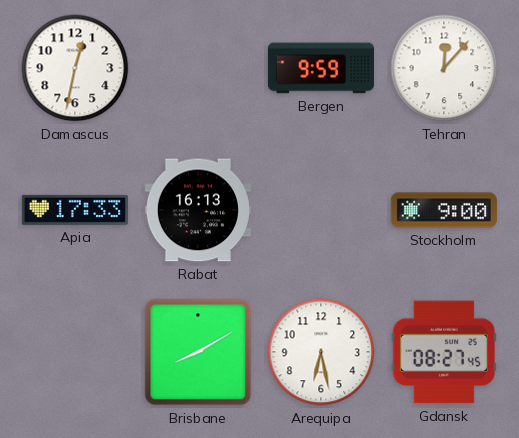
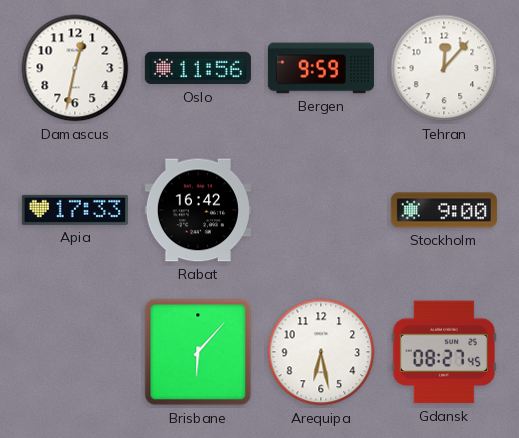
Oslo: none -> 11:56
Rabat: 16:13 -> 16:42
Brisbane: 8:10 -> 6:07
